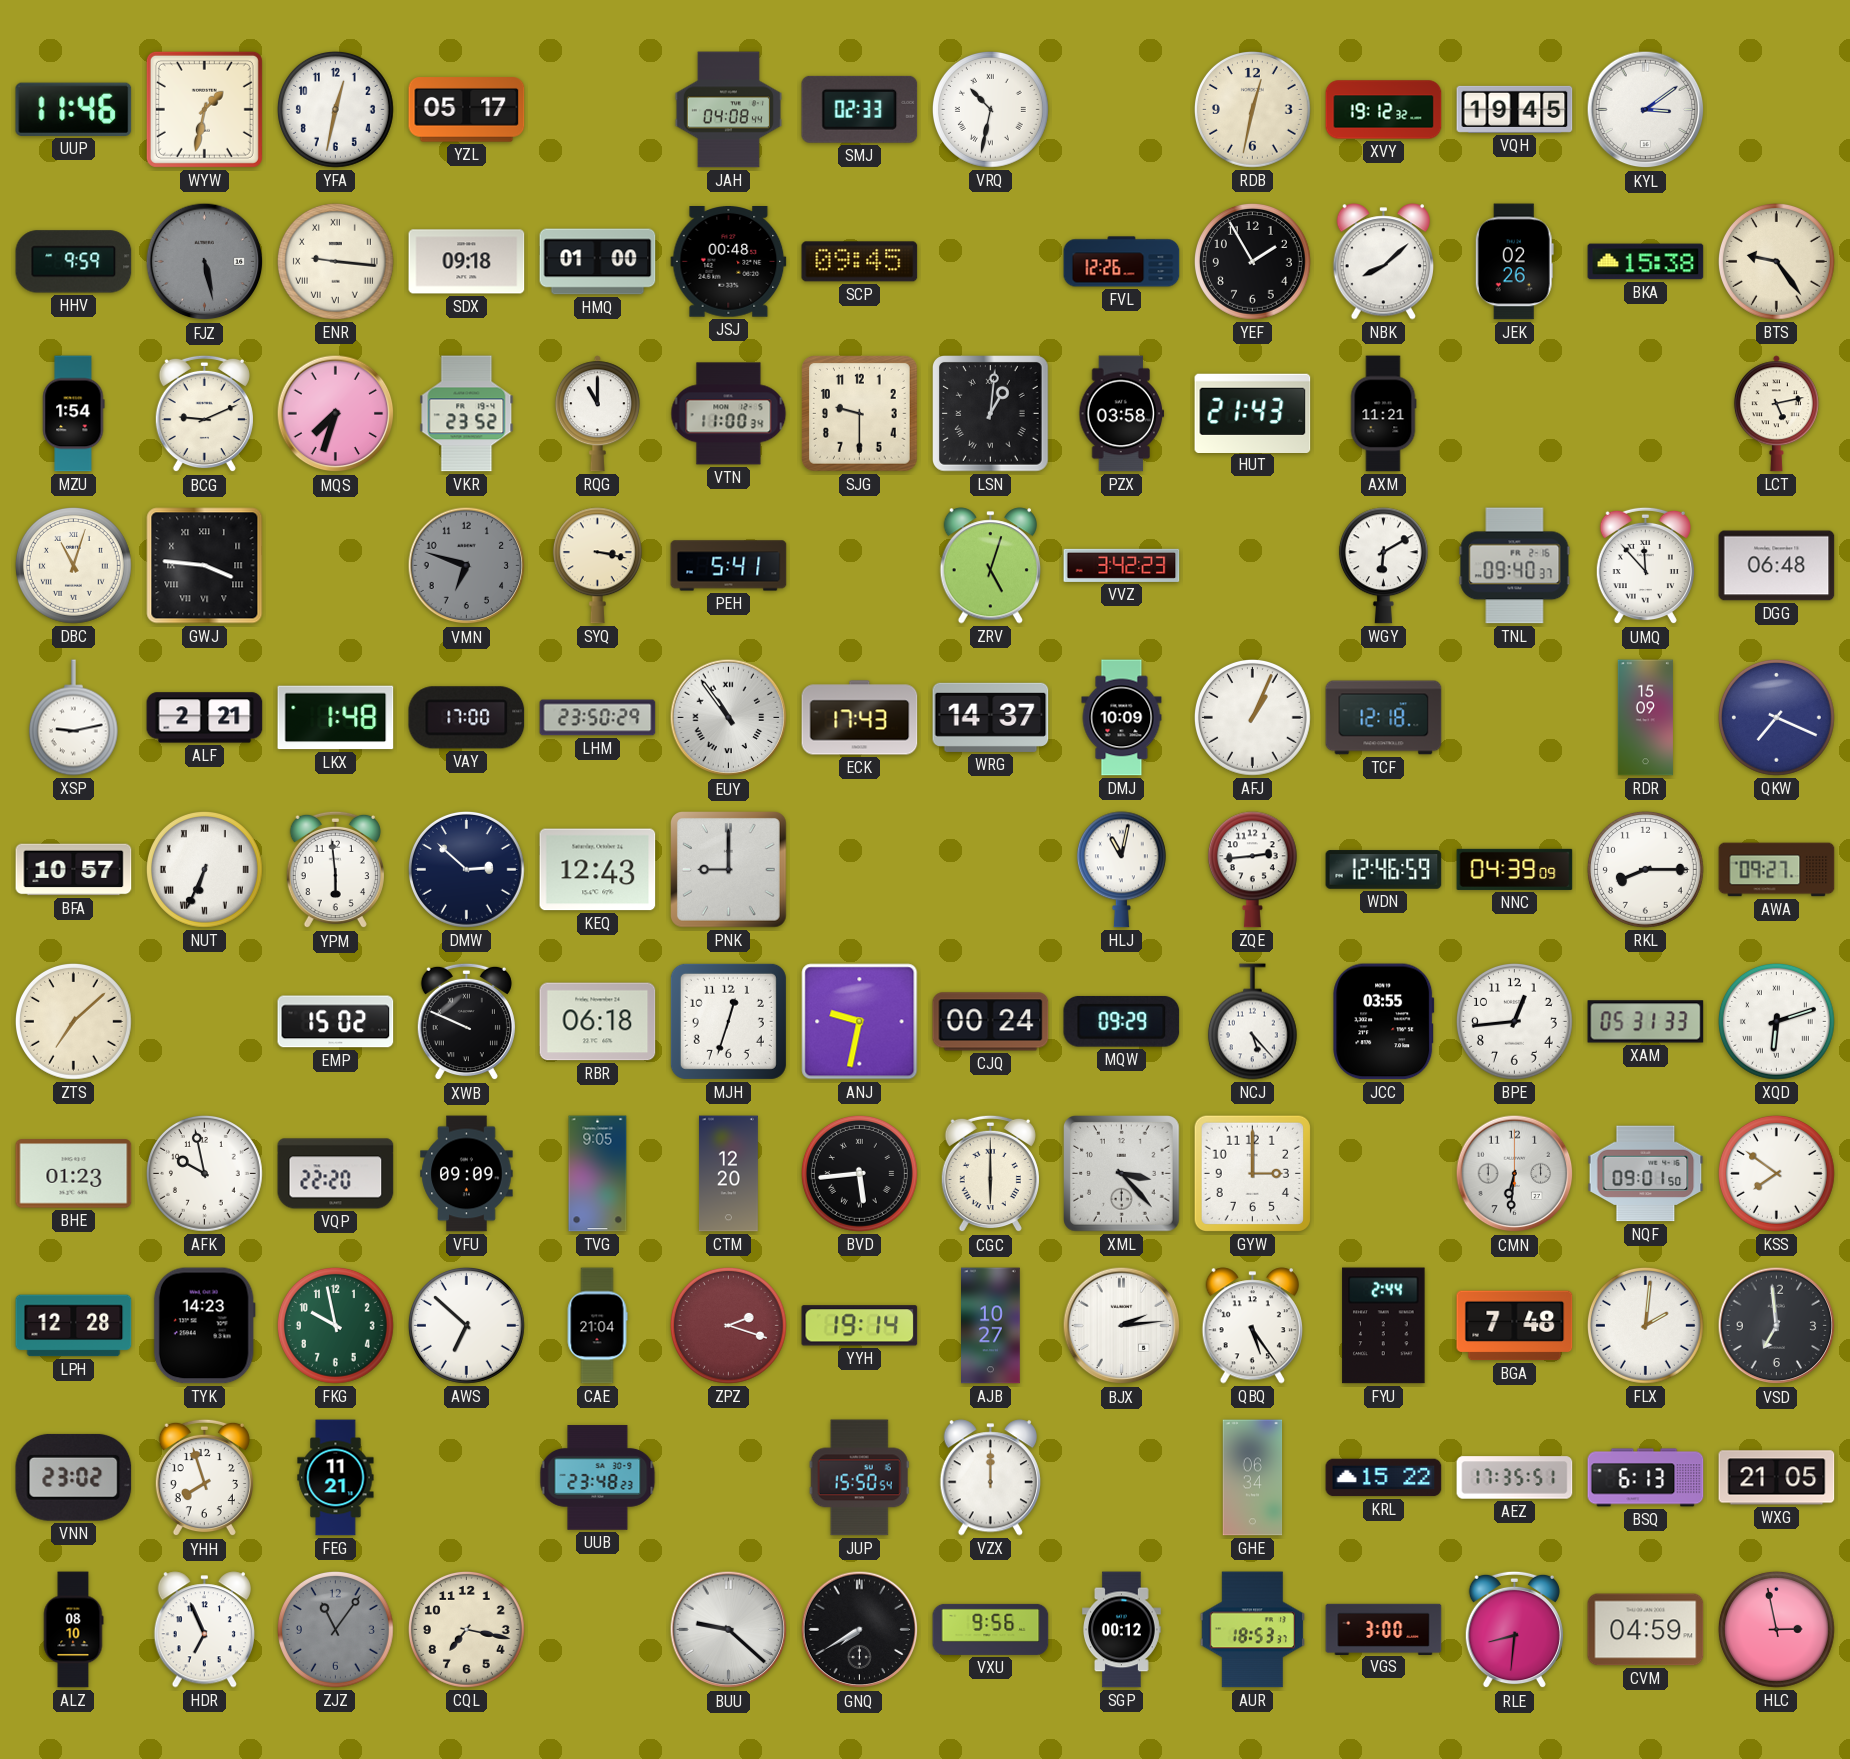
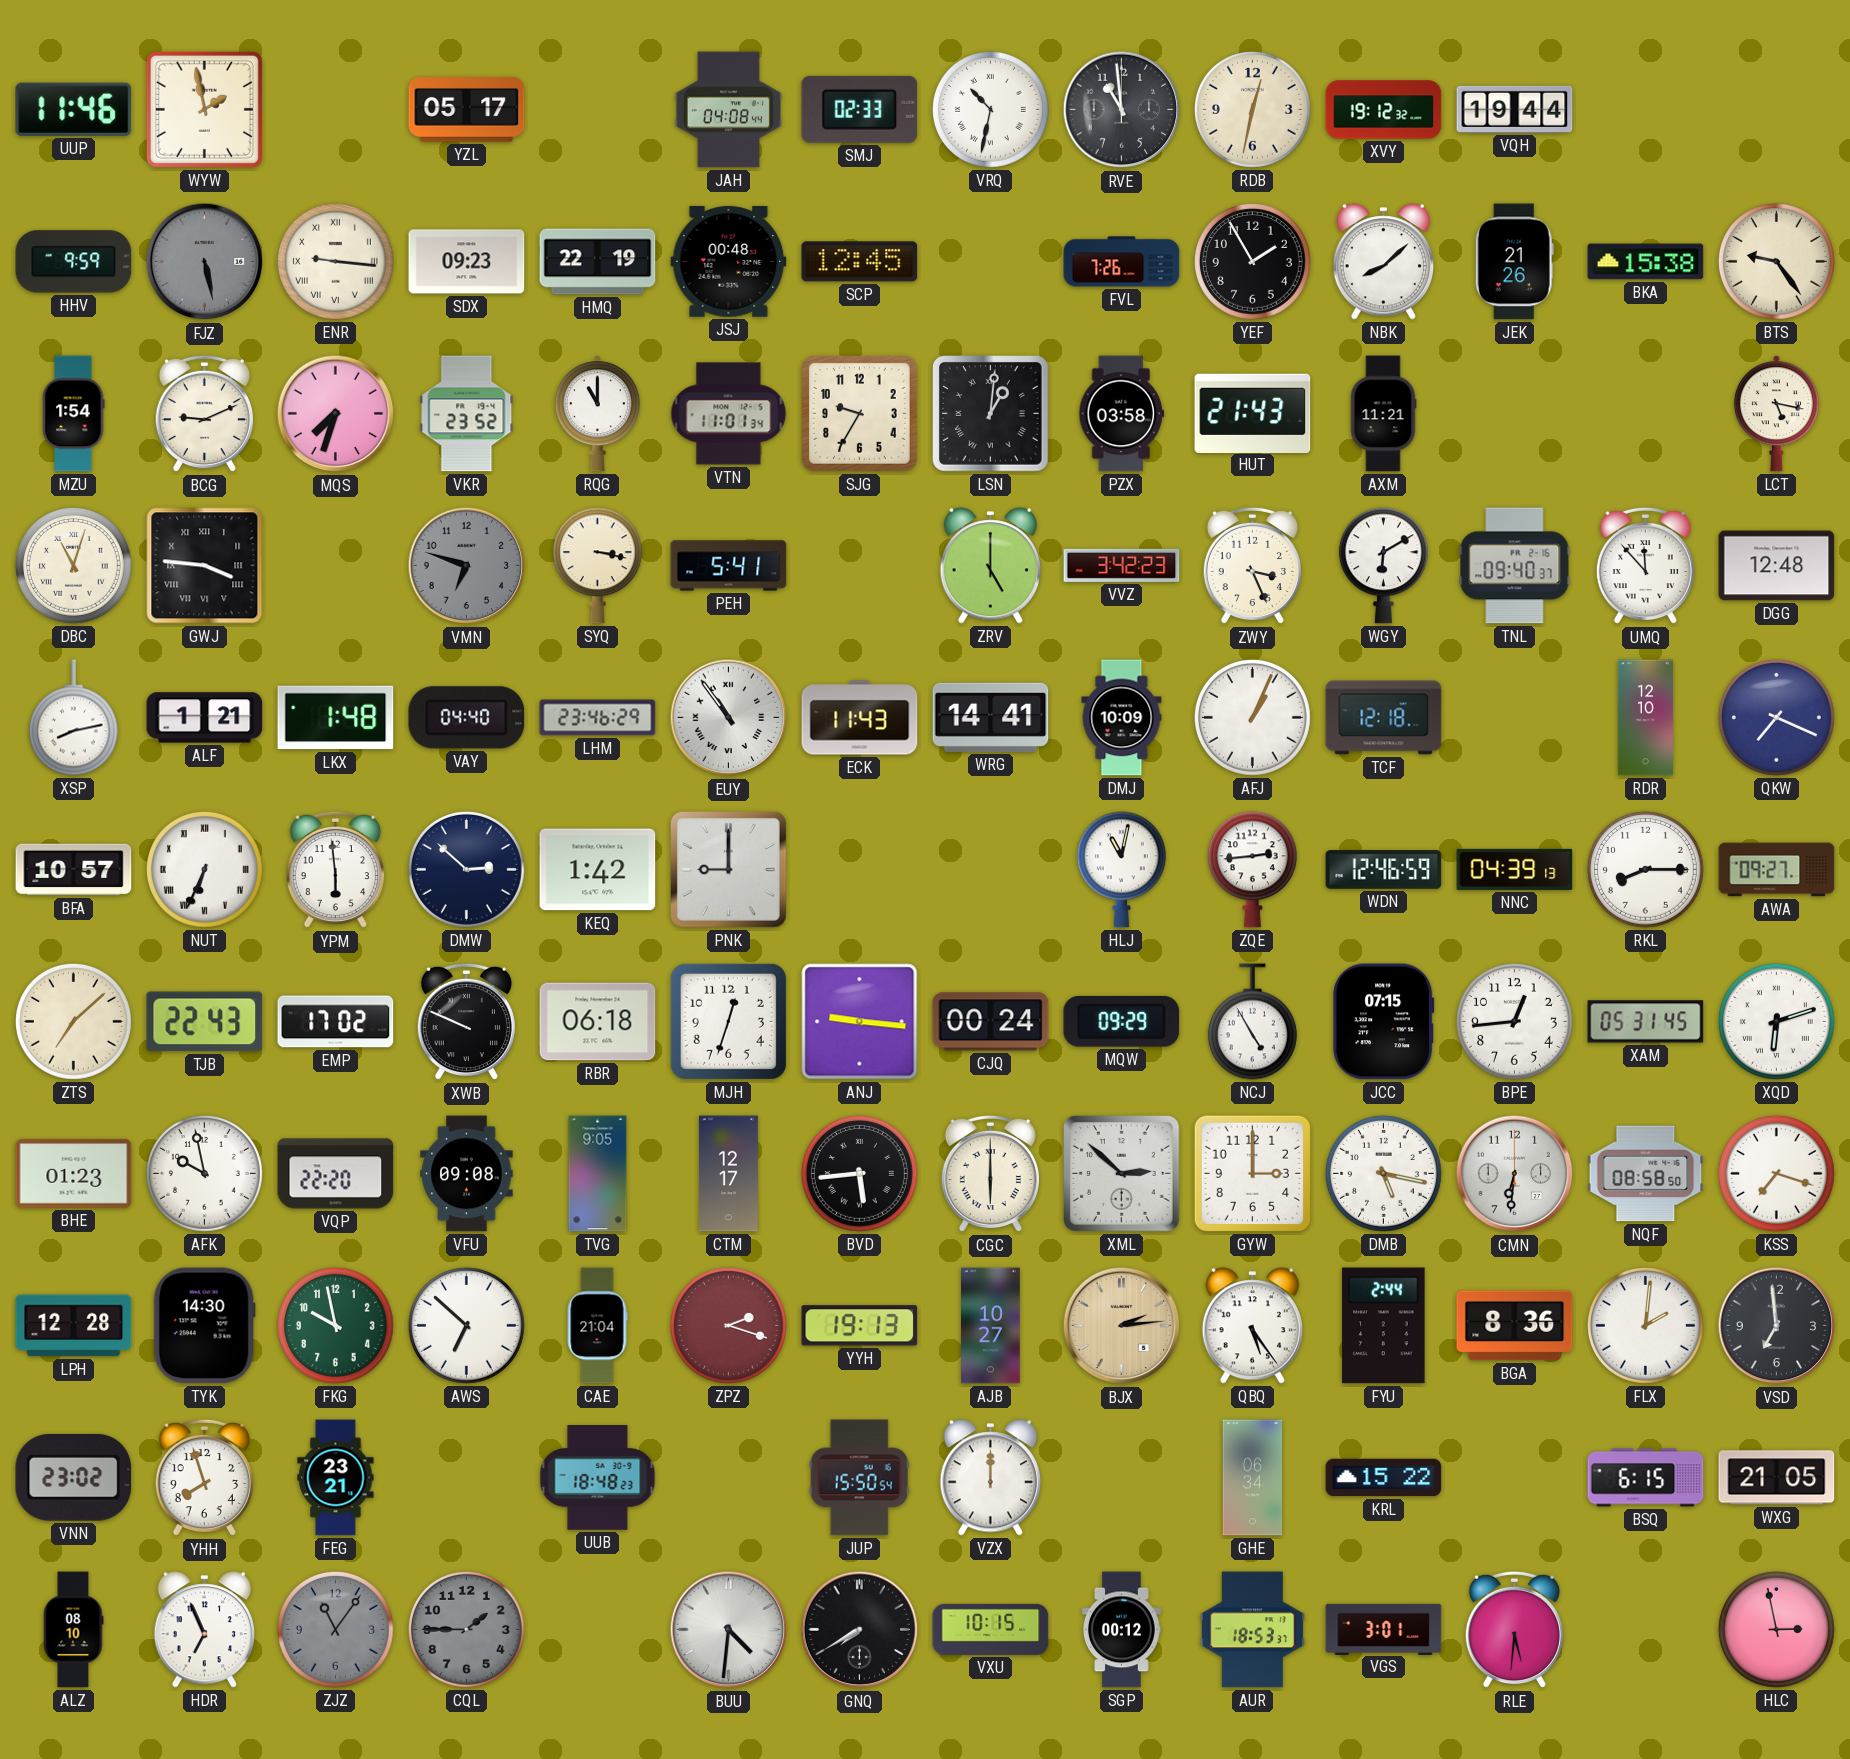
WYW: 1:32 -> 1:58
YFA: 12:32 -> none
RVE: none -> 10:59
VQH: 19:45 -> 19:44
KYL: 3:09 -> none
SDX: 09:18 -> 09:23
HMQ: 01:00 -> 22:19
SCP: 09:45 -> 12:45
FVL: 12:26 -> 7:26
JEK: 02:26 -> 21:26
VTN: 11:00 -> 11:01
SJG: 9:30 -> 9:35
LCT: 5:13 -> 5:17
ZRV: 5:03 -> 5:00
ZWY: none -> 3:26
DGG: 06:48 -> 12:48
XSP: 9:13 -> 8:13
ALF: 2:21 -> 1:21
VAY: 17:00 -> 04:40
LHM: 23:50 -> 23:46
ECK: 17:43 -> 11:43
WRG: 14:37 -> 14:41
RDR: 15:09 -> 12:10
KEQ: 12:43 -> 1:42
NNC: 04:39:09 -> 04:39:13
TJB: none -> 22:43
EMP: 15:02 -> 17:02
ANJ: 9:32 -> 9:16
NCJ: 5:23 -> 4:55
JCC: 03:55 -> 07:15
XAM: 05:31:33 -> 05:31:45
VFU: 09:09 -> 09:08
CTM: 12:20 -> 12:17
XML: 3:23 -> 2:52
DMB: none -> 5:17
NQF: 09:01 -> 08:58
KSS: 7:51 -> 7:18
TYK: 14:23 -> 14:30
YYH: 19:14 -> 19:13
BJX dial: white -> champagne
BGA: 7:48 -> 8:36
FEG: 11:21 -> 23:21
UUB: 23:48 -> 18:48
AEZ: 17:35 -> none
BSQ: 6:13 -> 6:15
CQL: 7:17 -> 1:45
CQL dial: cream -> grey
BUU: 9:22 -> 4:31
VXU: 9:56 -> 10:15
VGS: 3:00 -> 3:01
RLE: 8:31 -> 5:31
CVM: 04:59 -> none
